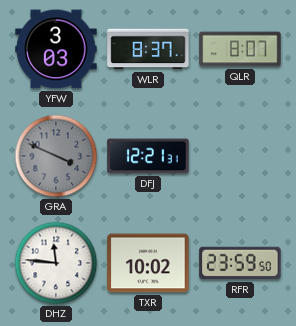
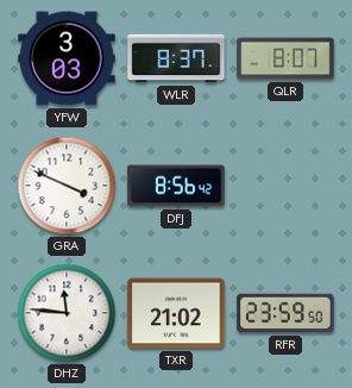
GRA dial: grey -> white
DFJ: 12:21 -> 8:56
TXR: 10:02 -> 21:02
